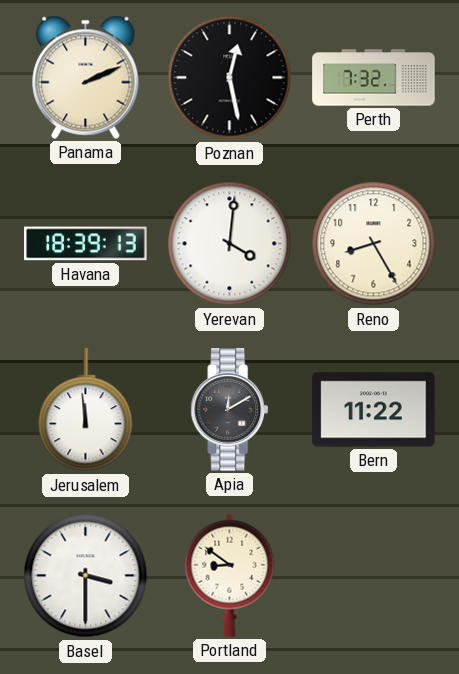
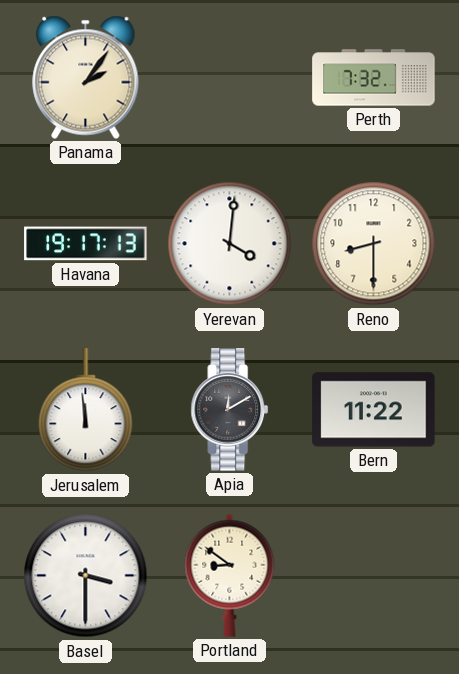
Panama: 2:11 -> 2:06
Poznan: 12:28 -> none
Havana: 18:39 -> 19:17
Reno: 8:25 -> 8:30
